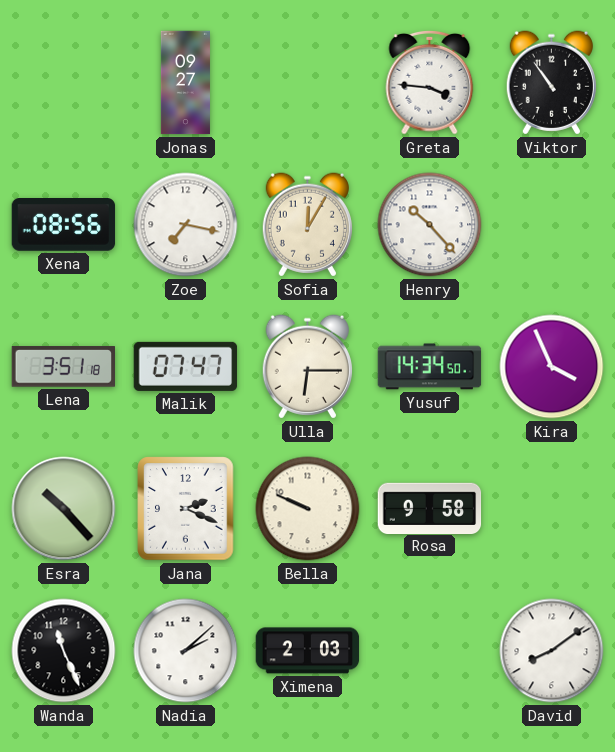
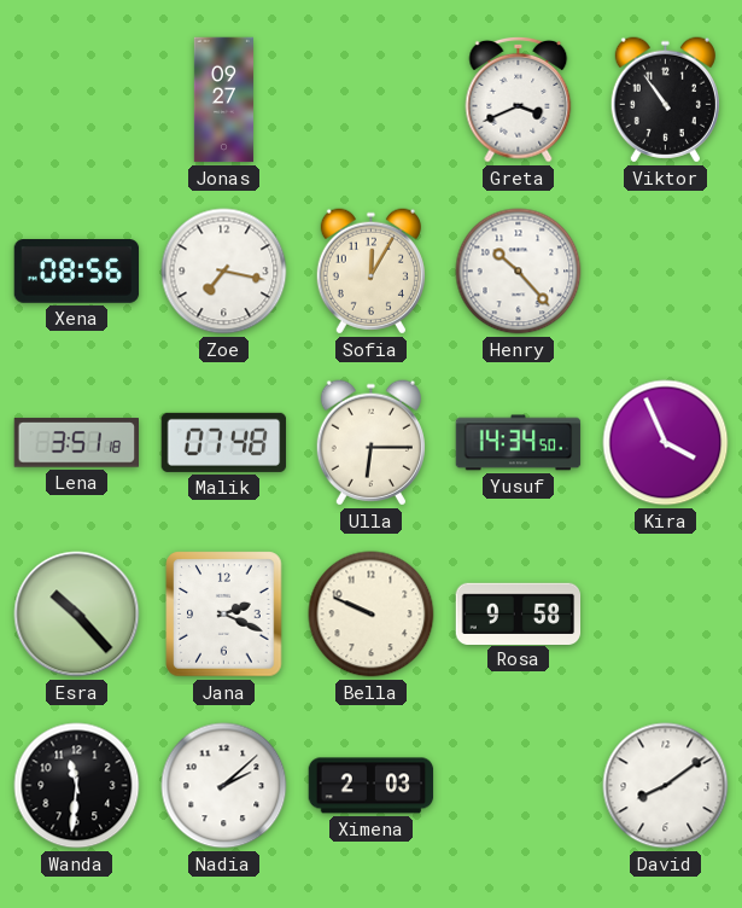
Greta: 3:46 -> 3:41
Malik: 07:47 -> 07:48
Wanda: 11:26 -> 11:31
